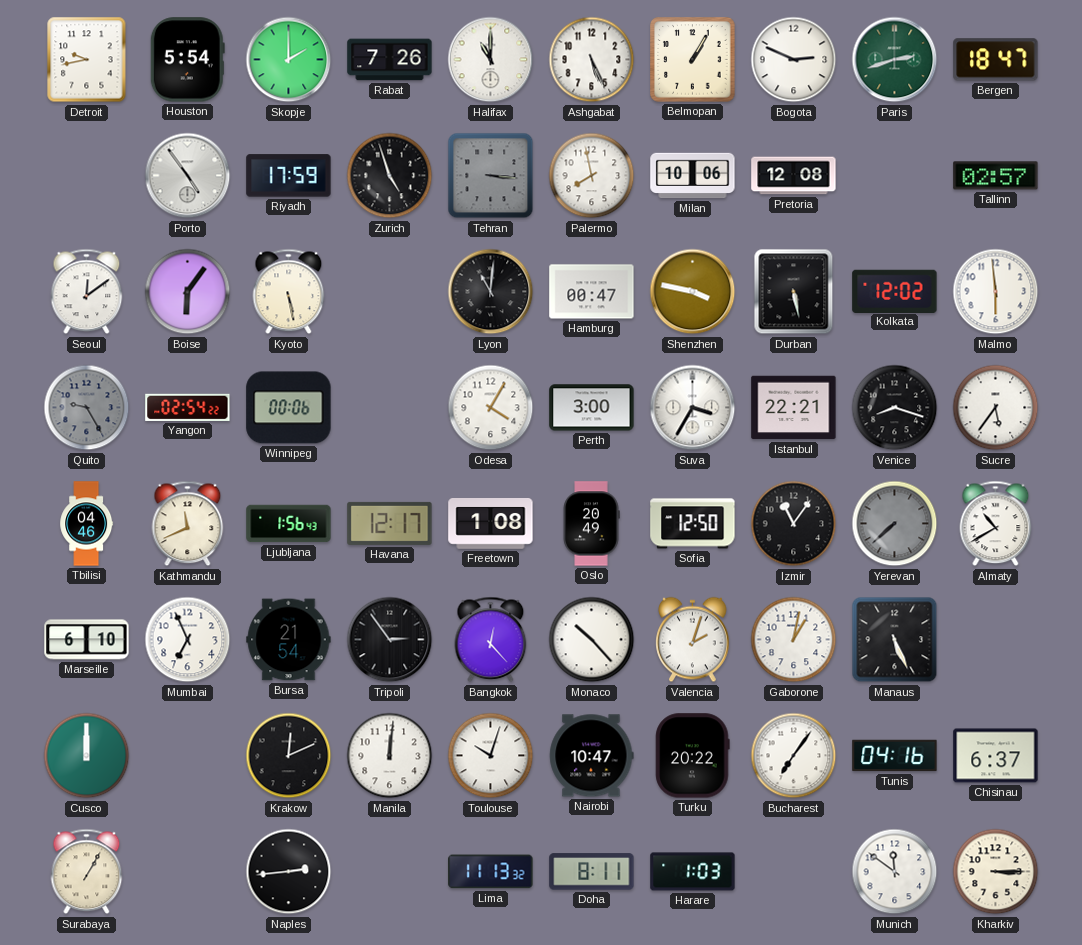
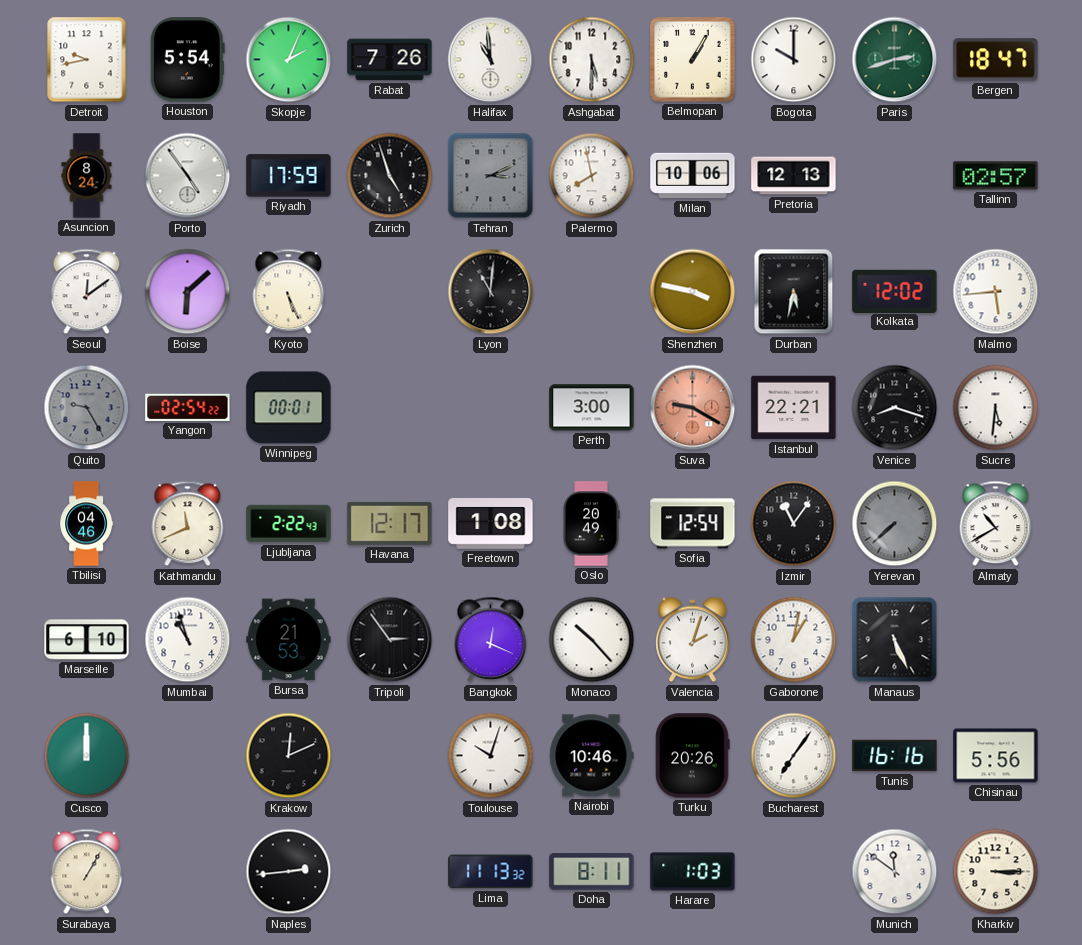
Skopje: 2:00 -> 2:04
Halifax: 11:00 -> 10:59
Ashgabat: 5:26 -> 5:30
Bogota: 2:49 -> 10:00
Asuncion: none -> 8:24
Tehran: 3:16 -> 3:11
Pretoria: 12:08 -> 12:13
Boise: 6:06 -> 6:08
Kyoto: 5:28 -> 5:26
Hamburg: 00:47 -> none
Durban: 5:28 -> 5:32
Malmo: 5:59 -> 5:44
Winnipeg: 00:06 -> 00:01
Odesa: 4:05 -> none
Suva: 3:35 -> 9:20
Suva dial: white -> salmon
Sucre: 5:36 -> 5:31
Ljubljana: 1:56 -> 2:22
Sofia: 12:50 -> 12:54
Mumbai: 6:56 -> 10:57
Bursa: 21:54 -> 21:53
Bangkok: 12:23 -> 12:19
Manila: 12:01 -> none
Nairobi: 10:47 -> 10:46
Turku: 20:22 -> 20:26
Tunis: 04:16 -> 16:16
Chisinau: 6:37 -> 5:56
